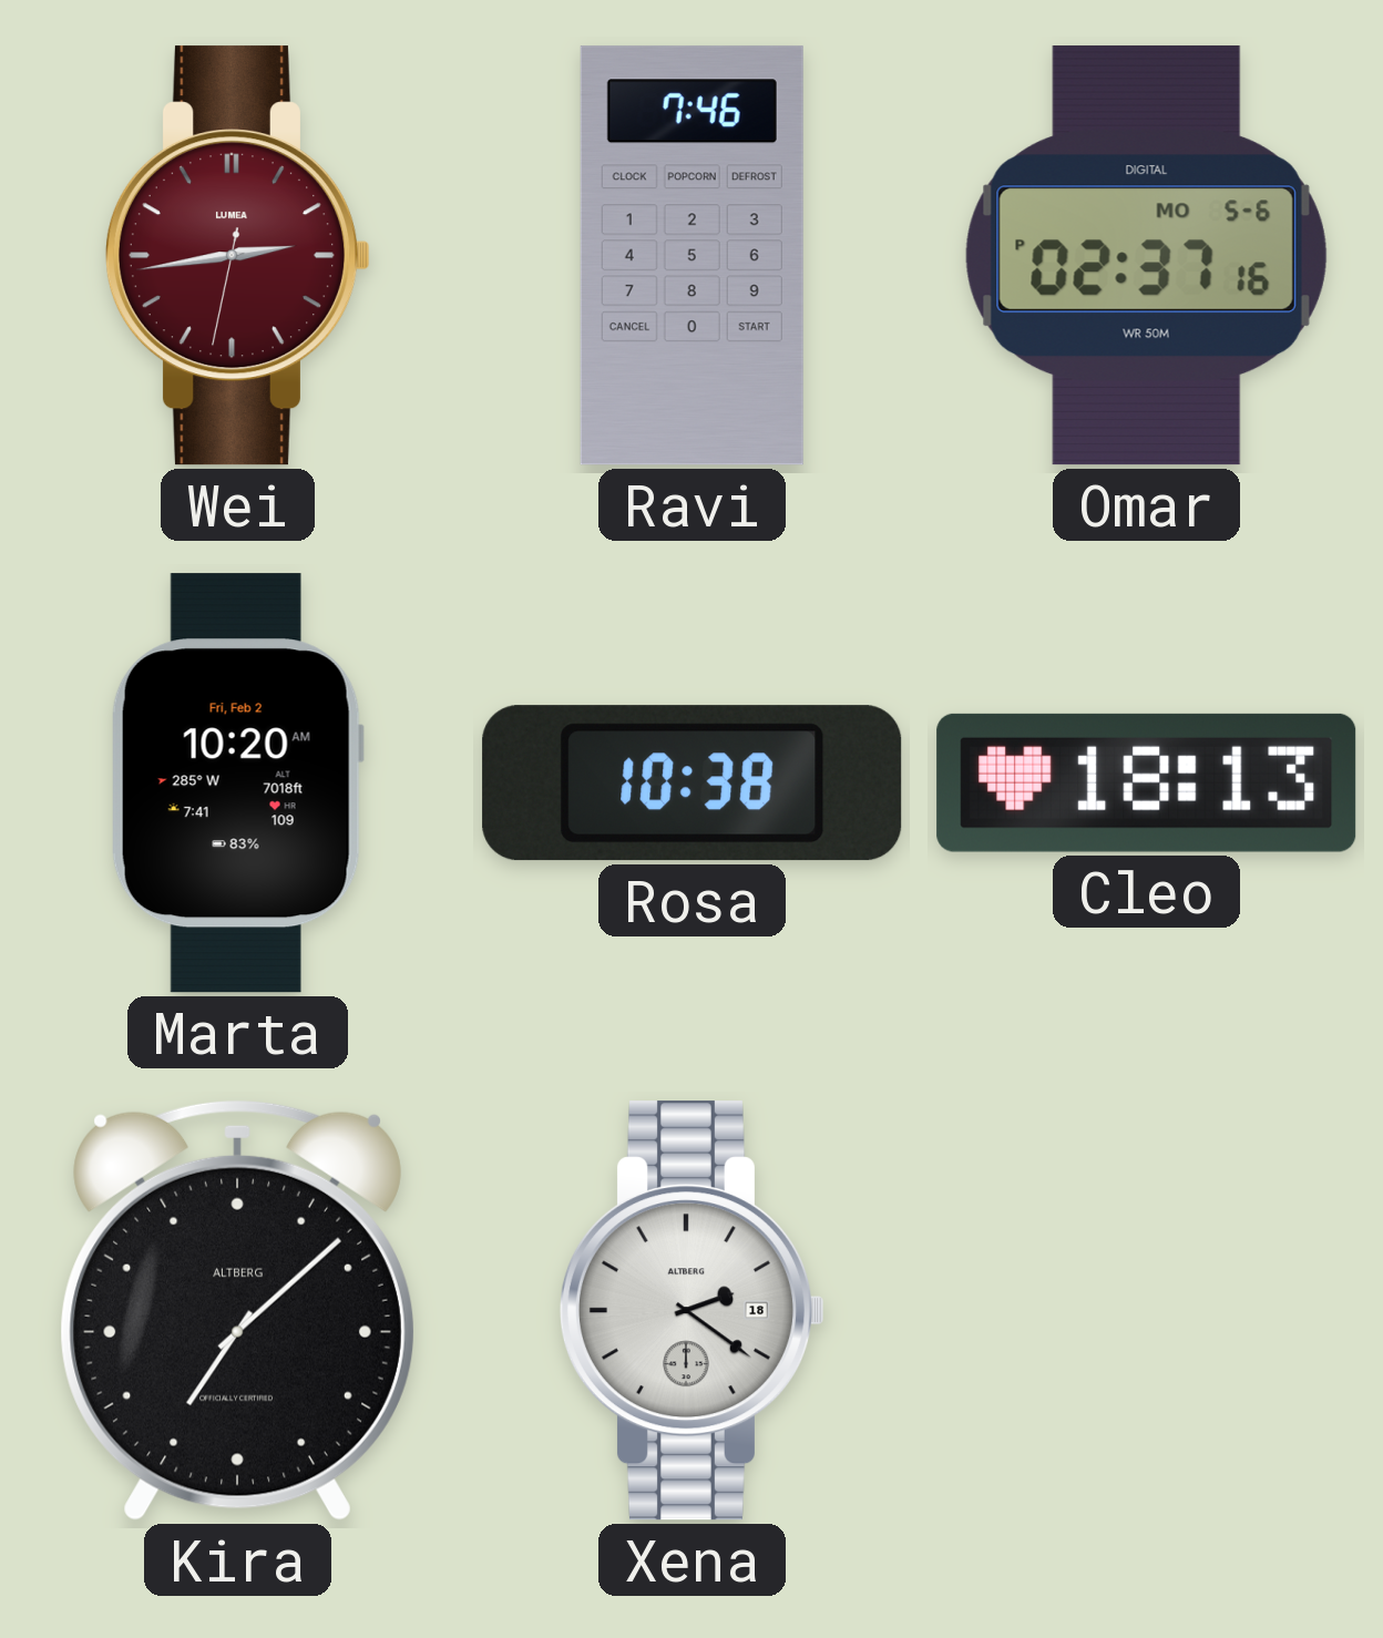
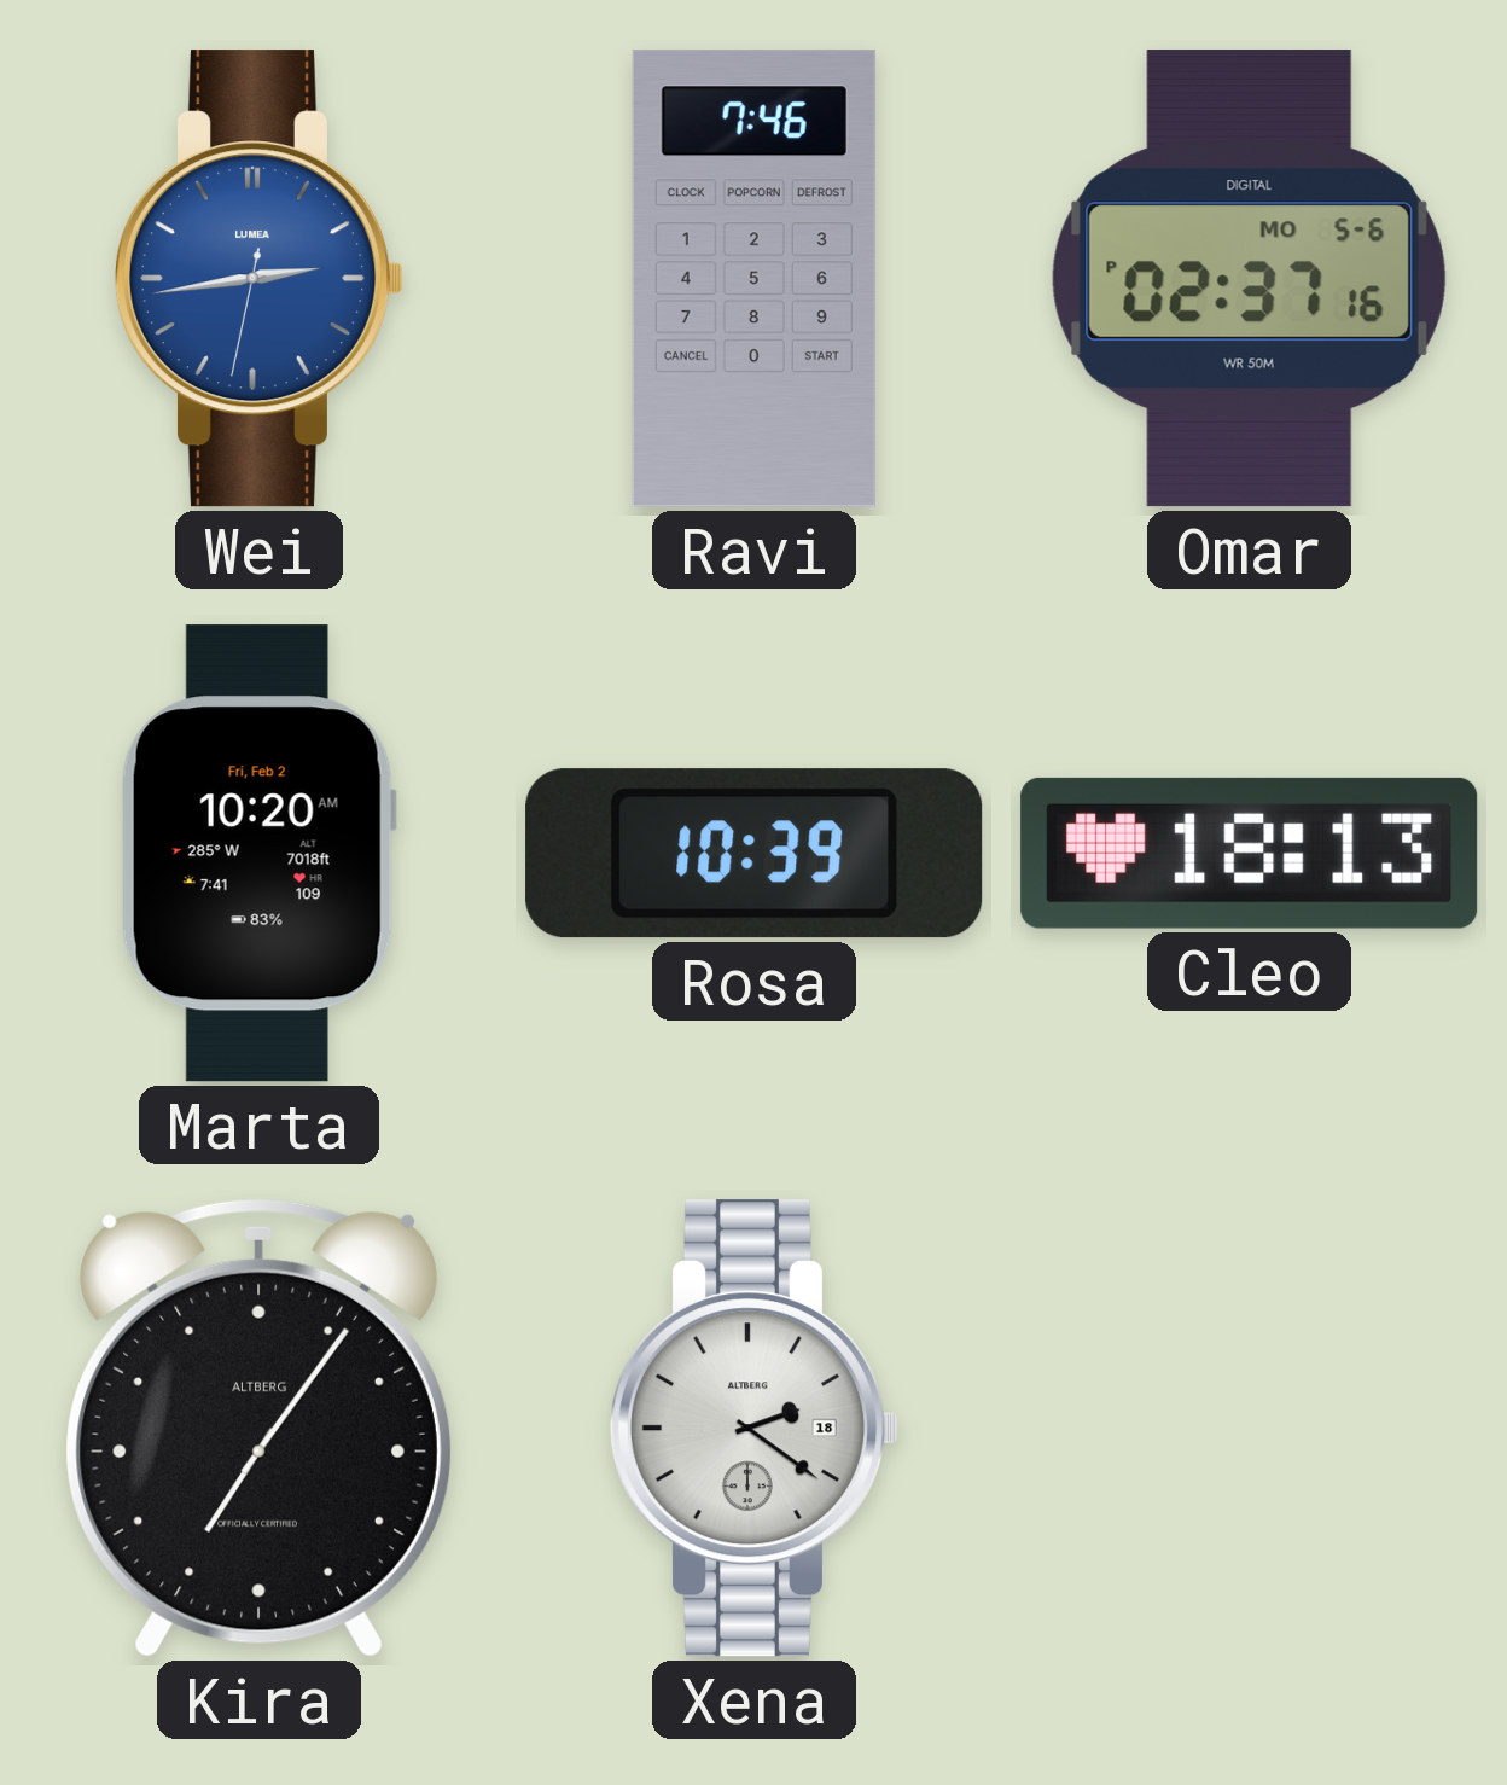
Wei dial: burgundy -> blue
Rosa: 10:38 -> 10:39
Kira: 7:08 -> 7:06
